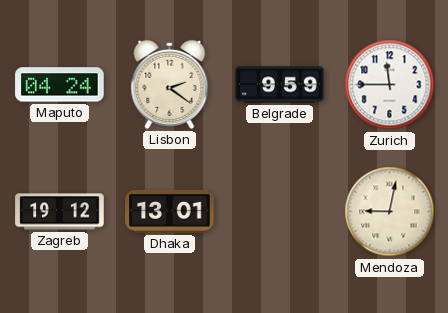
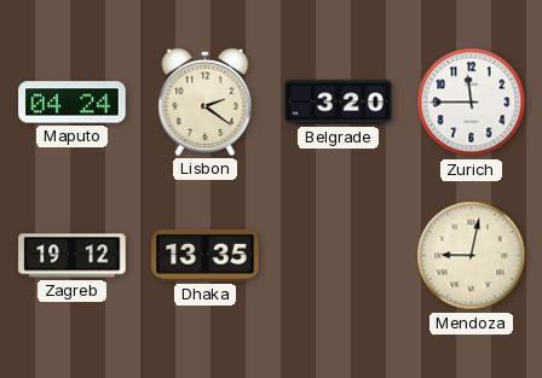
Belgrade: 9:59 -> 3:20
Dhaka: 13:01 -> 13:35
